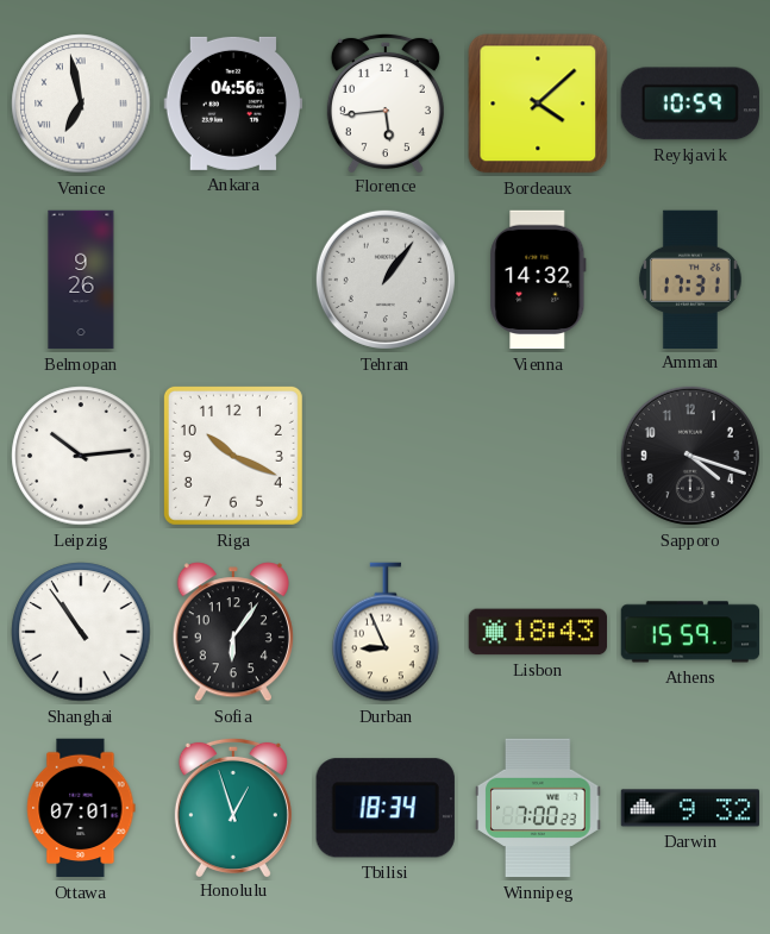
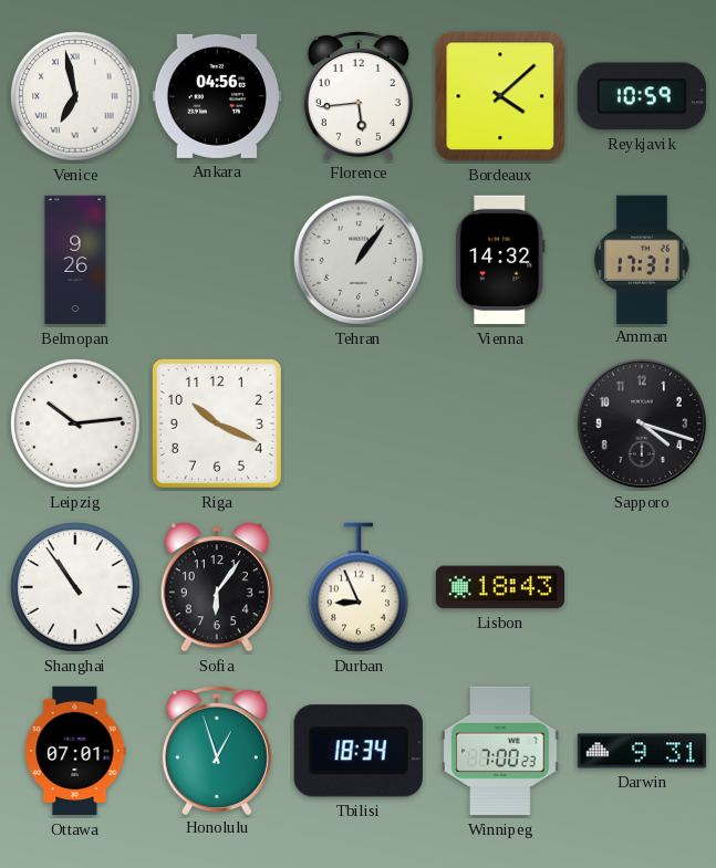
Athens: 15:59 -> none
Darwin: 9:32 -> 9:31
